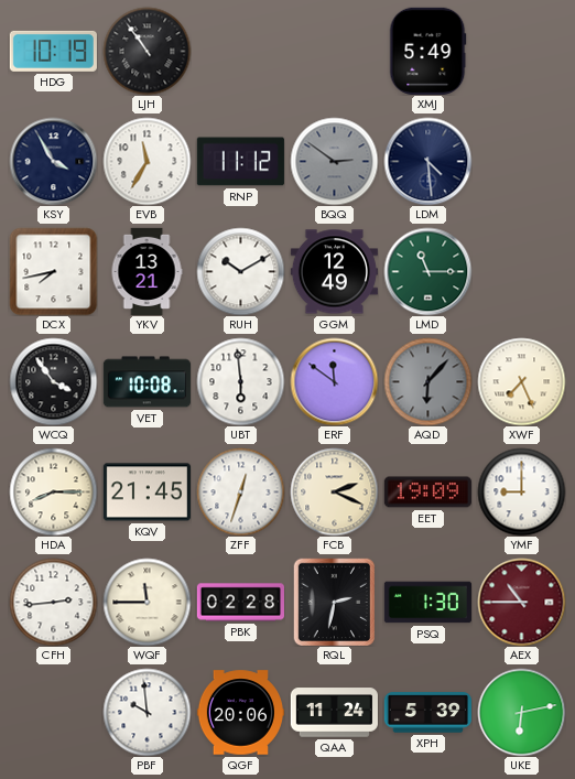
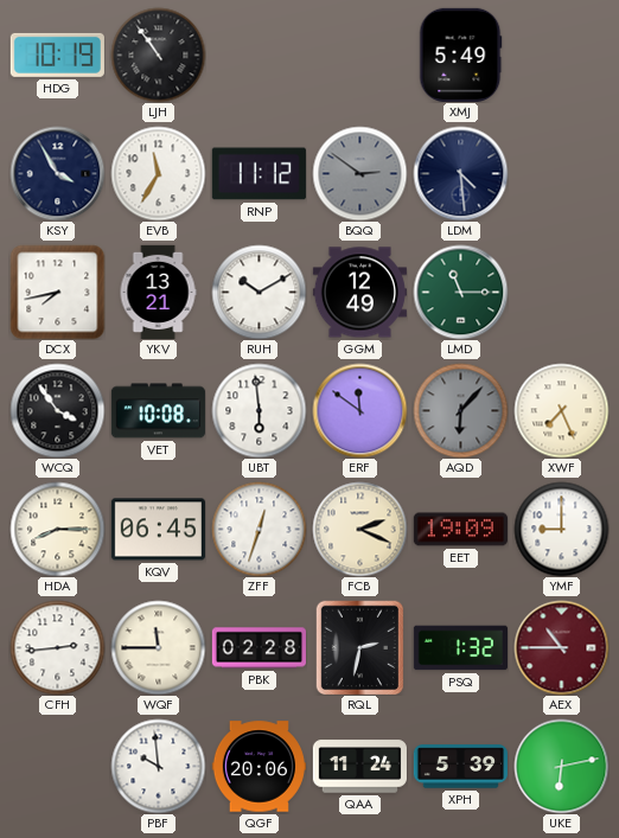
KQV: 21:45 -> 06:45
PSQ: 1:30 -> 1:32
